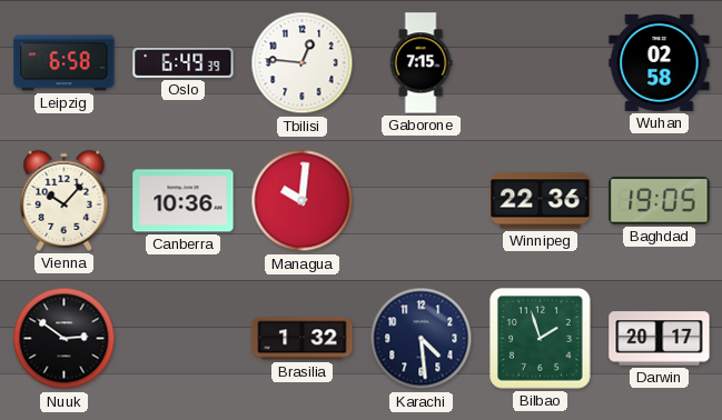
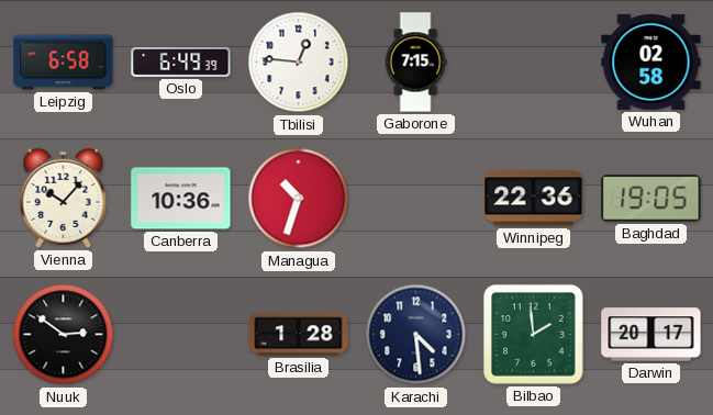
Managua: 10:01 -> 10:33
Brasilia: 1:32 -> 1:28
Bilbao: 1:57 -> 1:59
